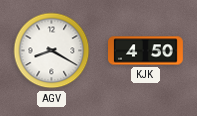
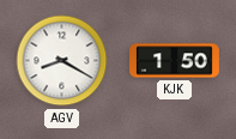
KJK: 4:50 -> 1:50
